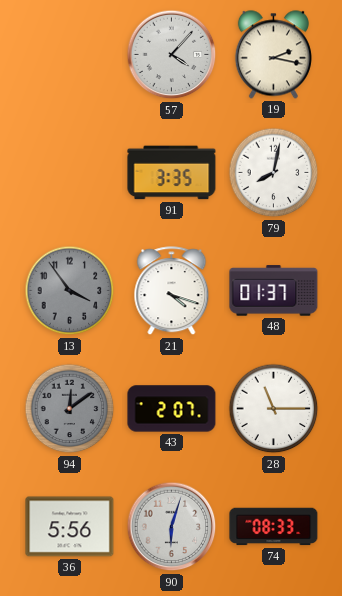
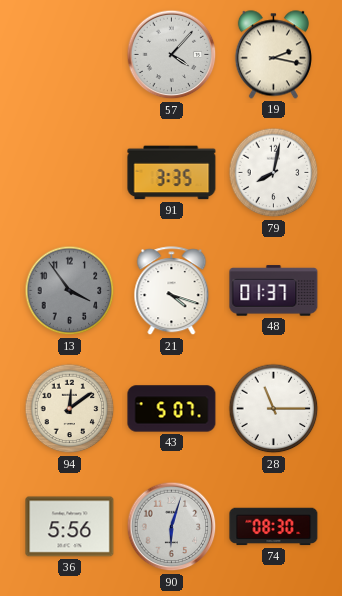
94 dial: grey -> cream
43: 2:07 -> 5:07
74: 08:33 -> 08:30
